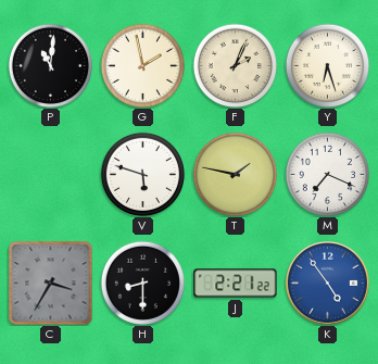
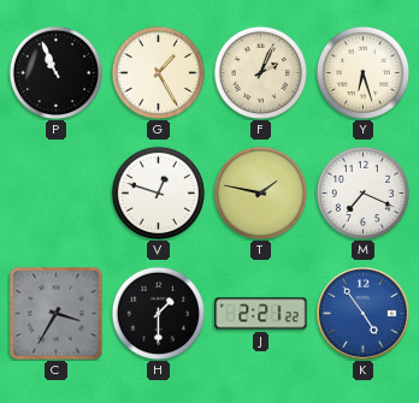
P: 11:01 -> 10:56
G: 1:58 -> 1:25
V: 5:48 -> 12:48
H: 8:30 -> 1:30
